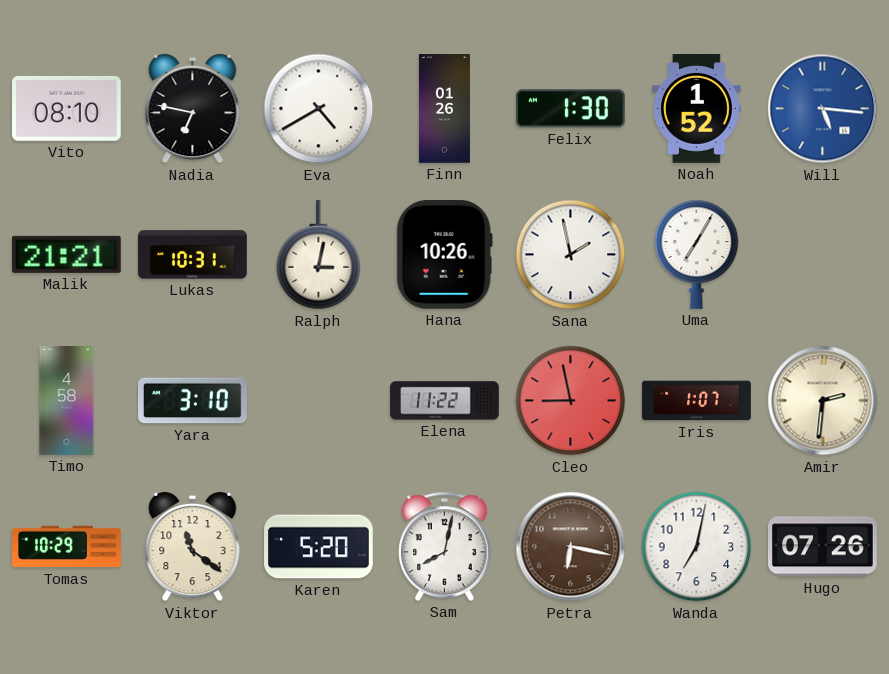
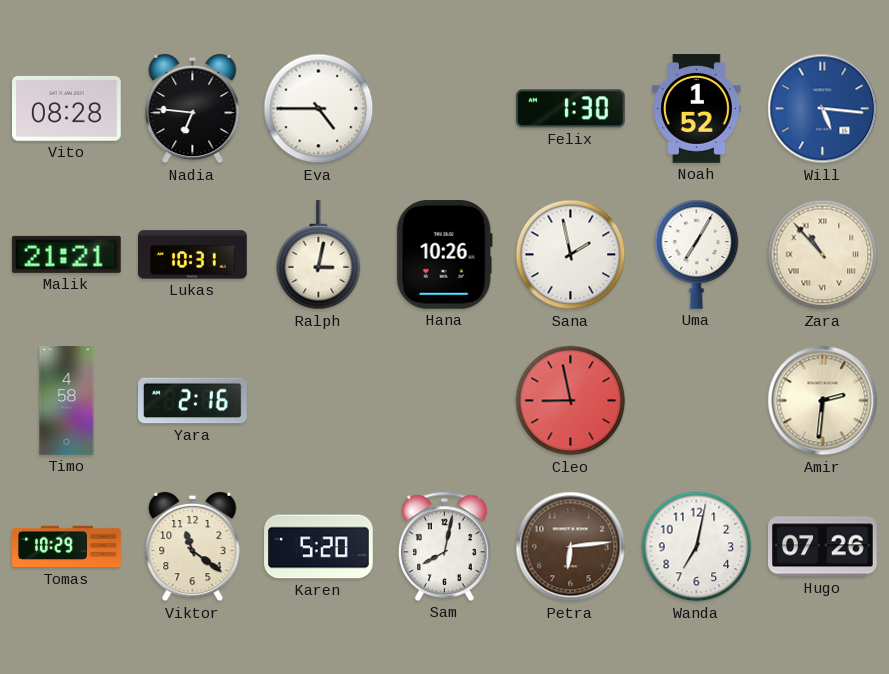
Vito: 08:10 -> 08:28
Nadia: 6:47 -> 6:46
Eva: 4:40 -> 4:45
Finn: 01:26 -> none
Zara: none -> 10:53
Yara: 3:10 -> 2:16
Elena: 11:22 -> none
Iris: 1:07 -> none
Petra: 6:17 -> 6:14
